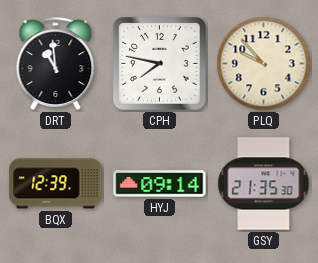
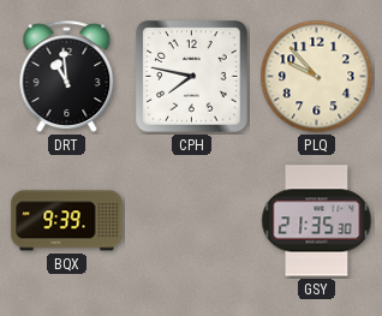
BQX: 12:39 -> 9:39
HYJ: 09:14 -> none
